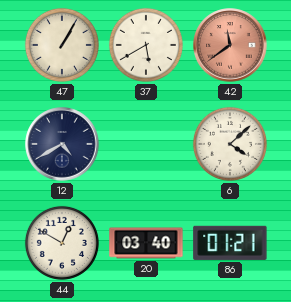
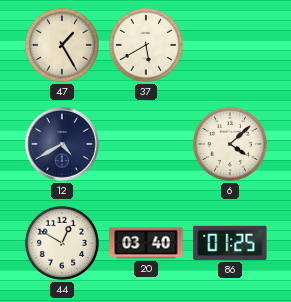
47: 1:05 -> 1:25
42: 11:39 -> none
86: 01:21 -> 01:25
